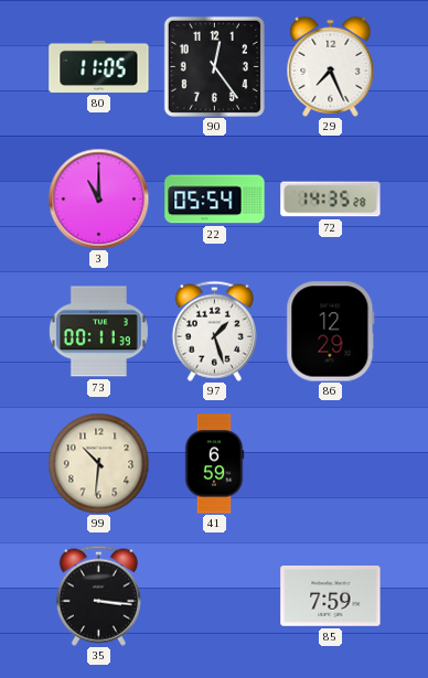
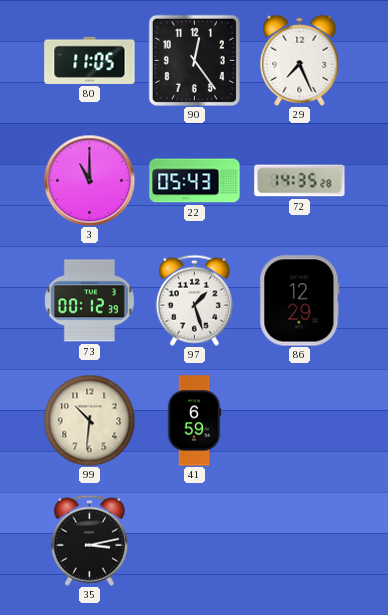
22: 05:54 -> 05:43
73: 00:11 -> 00:12
35: 3:16 -> 3:13
85: 7:59 -> none
